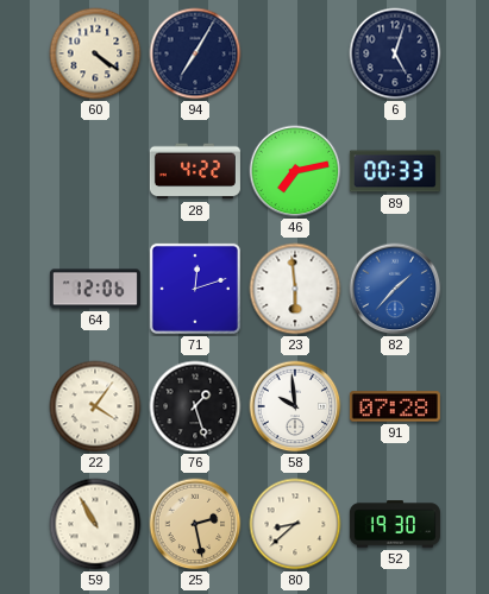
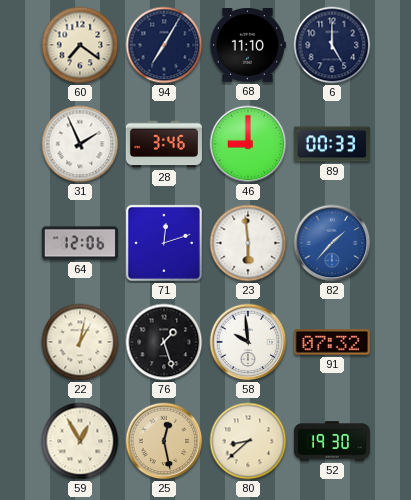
60: 4:21 -> 7:21
68: none -> 11:10
6: 5:03 -> 5:00
31: none -> 1:56
28: 4:22 -> 3:46
46: 7:13 -> 9:00
22: 4:06 -> 1:02
91: 07:28 -> 07:32
59: 10:55 -> 12:55
25: 2:28 -> 12:28
